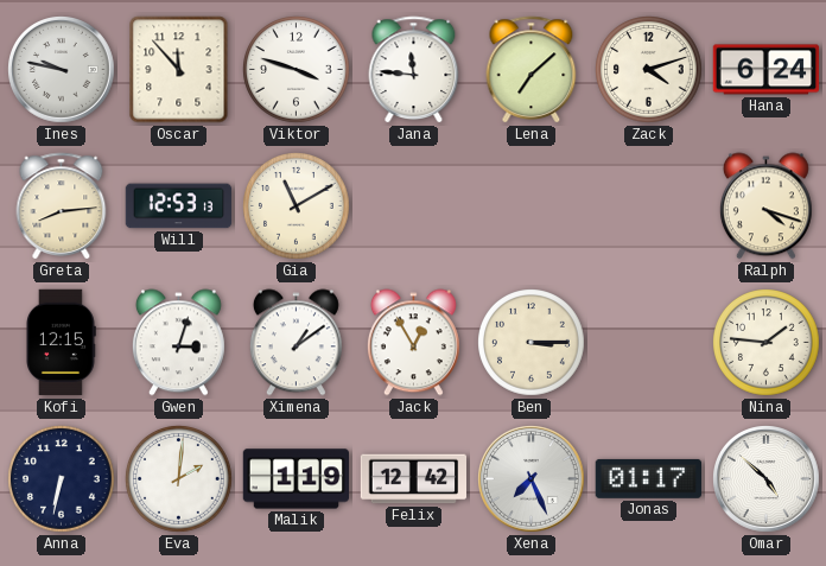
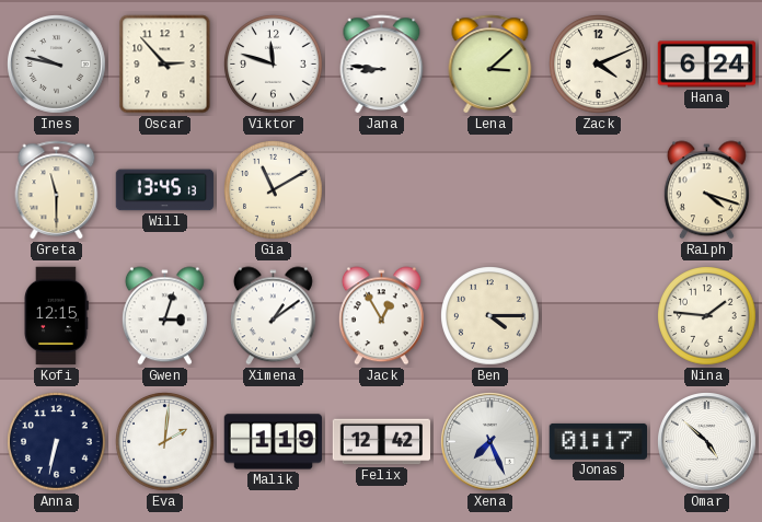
Oscar: 11:53 -> 2:53
Viktor: 3:48 -> 11:48
Jana: 11:46 -> 8:46
Lena: 7:08 -> 3:08
Zack: 4:12 -> 4:11
Greta: 8:14 -> 11:30
Will: 12:53 -> 13:45
Ben: 3:15 -> 4:15
